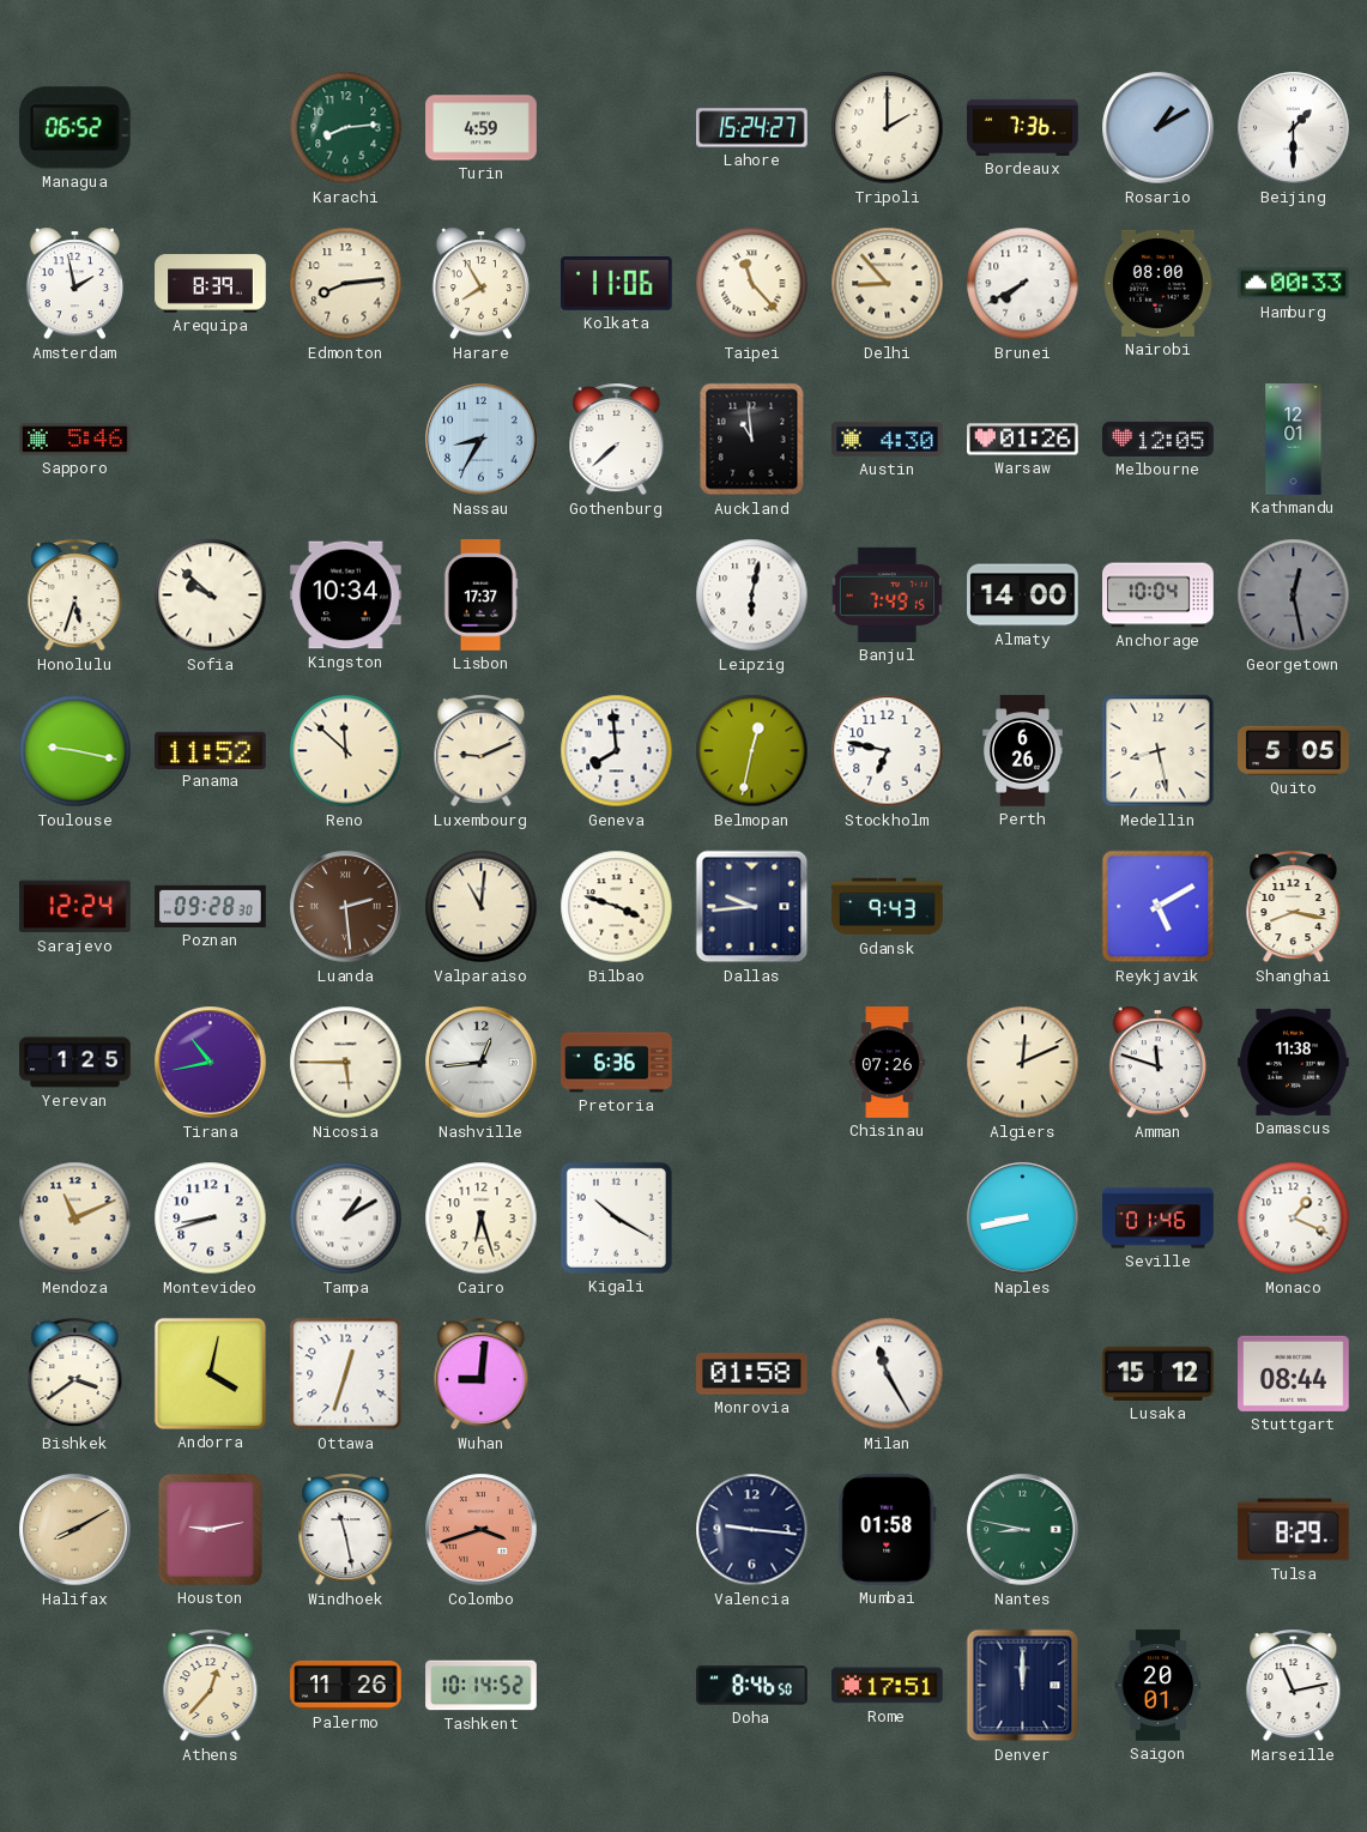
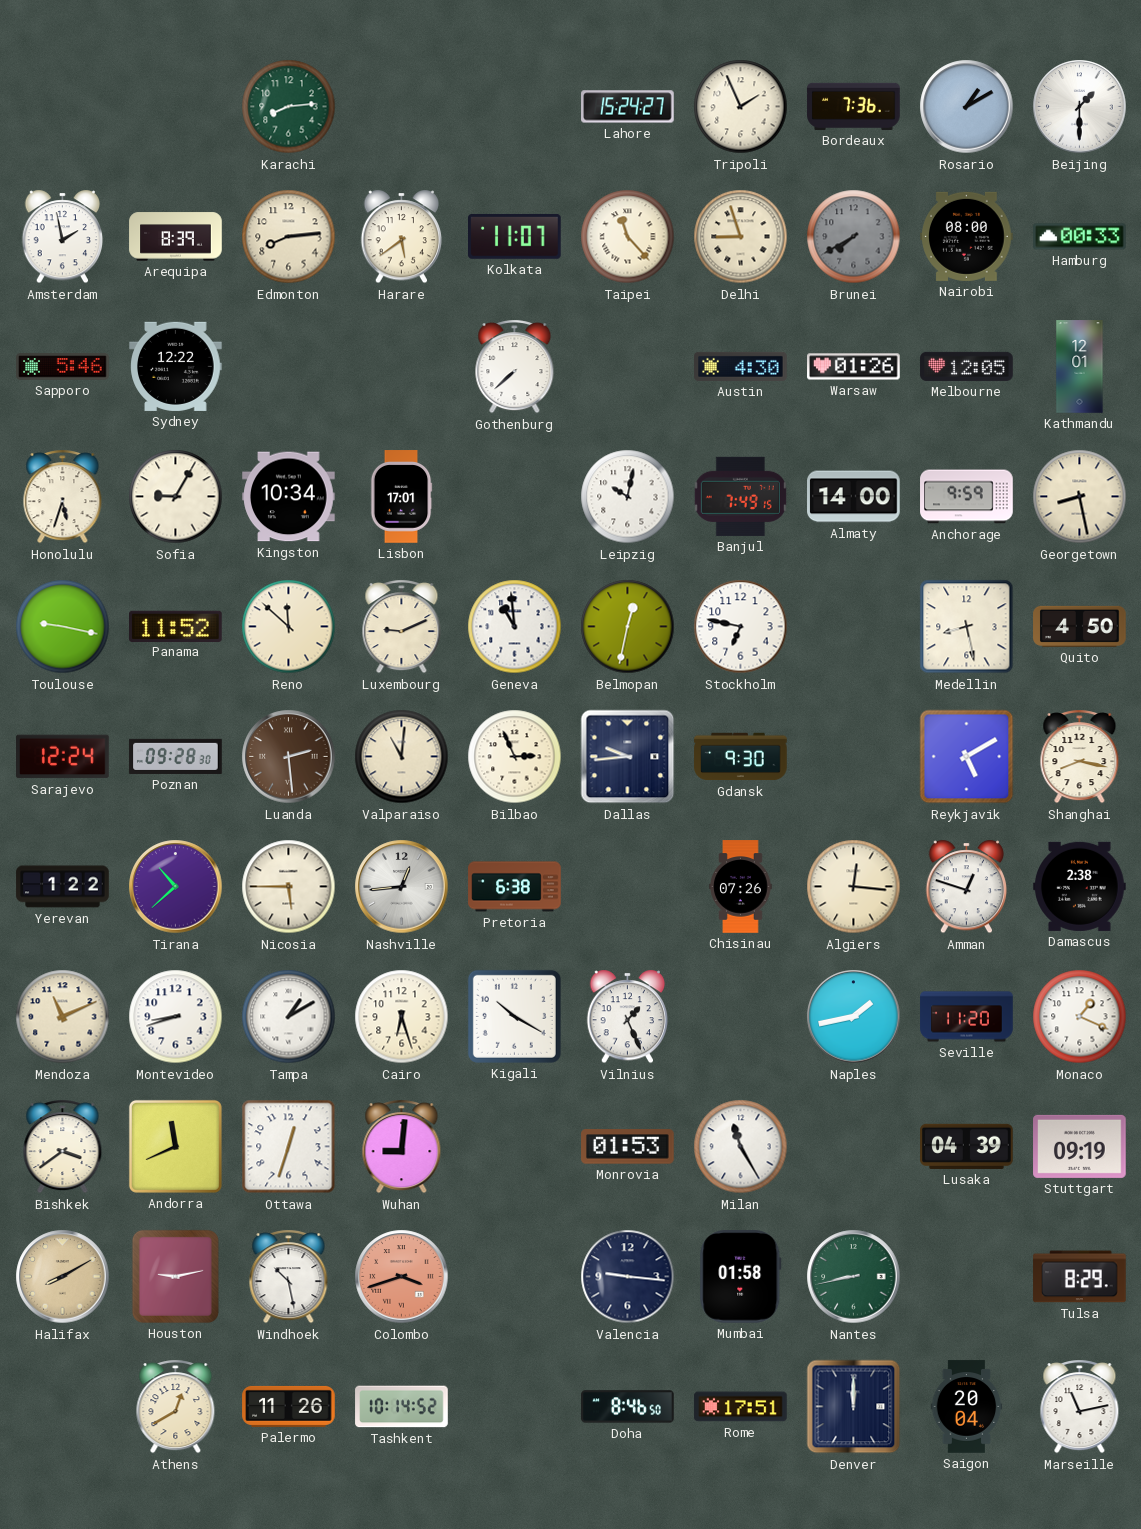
Managua: 06:52 -> none
Turin: 4:59 -> none
Tripoli: 2:00 -> 1:56
Harare: 7:55 -> 5:39
Kolkata: 11:06 -> 11:07
Delhi: 8:53 -> 8:57
Brunei dial: white -> grey
Sydney: none -> 12:22
Nassau: 8:35 -> none
Auckland: 10:59 -> none
Sofia: 9:52 -> 9:05
Lisbon: 17:37 -> 17:01
Leipzig: 6:02 -> 10:02
Anchorage: 10:04 -> 9:59
Georgetown: 12:28 -> 8:28
Georgetown dial: grey -> cream
Geneva: 7:59 -> 10:59
Perth: 6:26 -> none
Quito: 5:05 -> 4:50
Bilbao: 3:48 -> 2:56
Gdansk: 9:43 -> 9:30
Yerevan: 1:25 -> 1:22
Tirana: 10:43 -> 10:38
Pretoria: 6:36 -> 6:38
Algiers: 12:11 -> 12:16
Amman: 11:48 -> 12:48
Damascus: 11:38 -> 2:38
Vilnius: none -> 1:26
Naples: 8:43 -> 1:43
Seville: 01:46 -> 11:20
Andorra: 4:02 -> 11:41
Monrovia: 01:58 -> 01:53
Lusaka: 15:12 -> 04:39
Stuttgart: 08:44 -> 09:19
Windhoek: 11:28 -> 10:28
Nantes: 8:47 -> 8:43
Athens: 12:37 -> 12:40
Saigon: 20:01 -> 20:04
